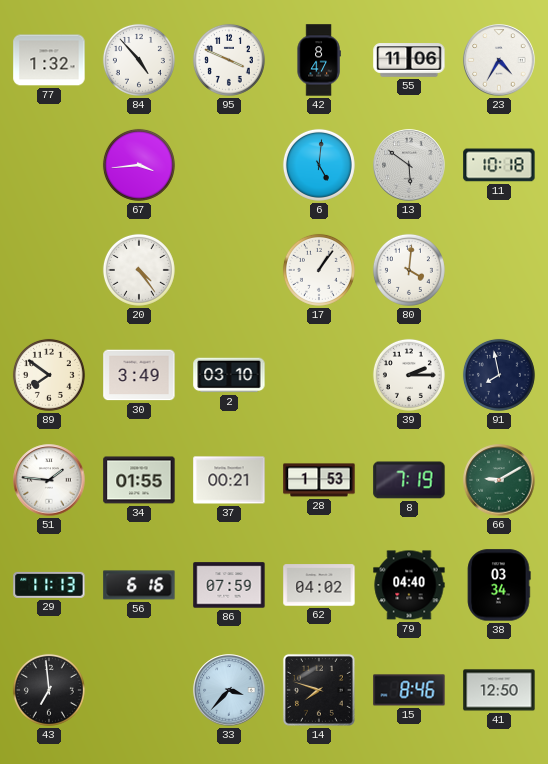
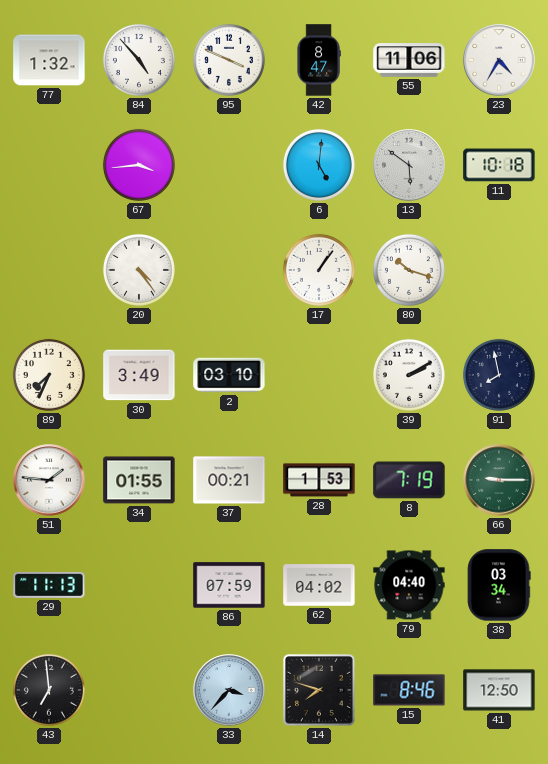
80: 4:01 -> 10:18
89: 7:51 -> 7:34
39: 2:15 -> 2:10
66: 9:10 -> 9:15
56: 6:16 -> none
